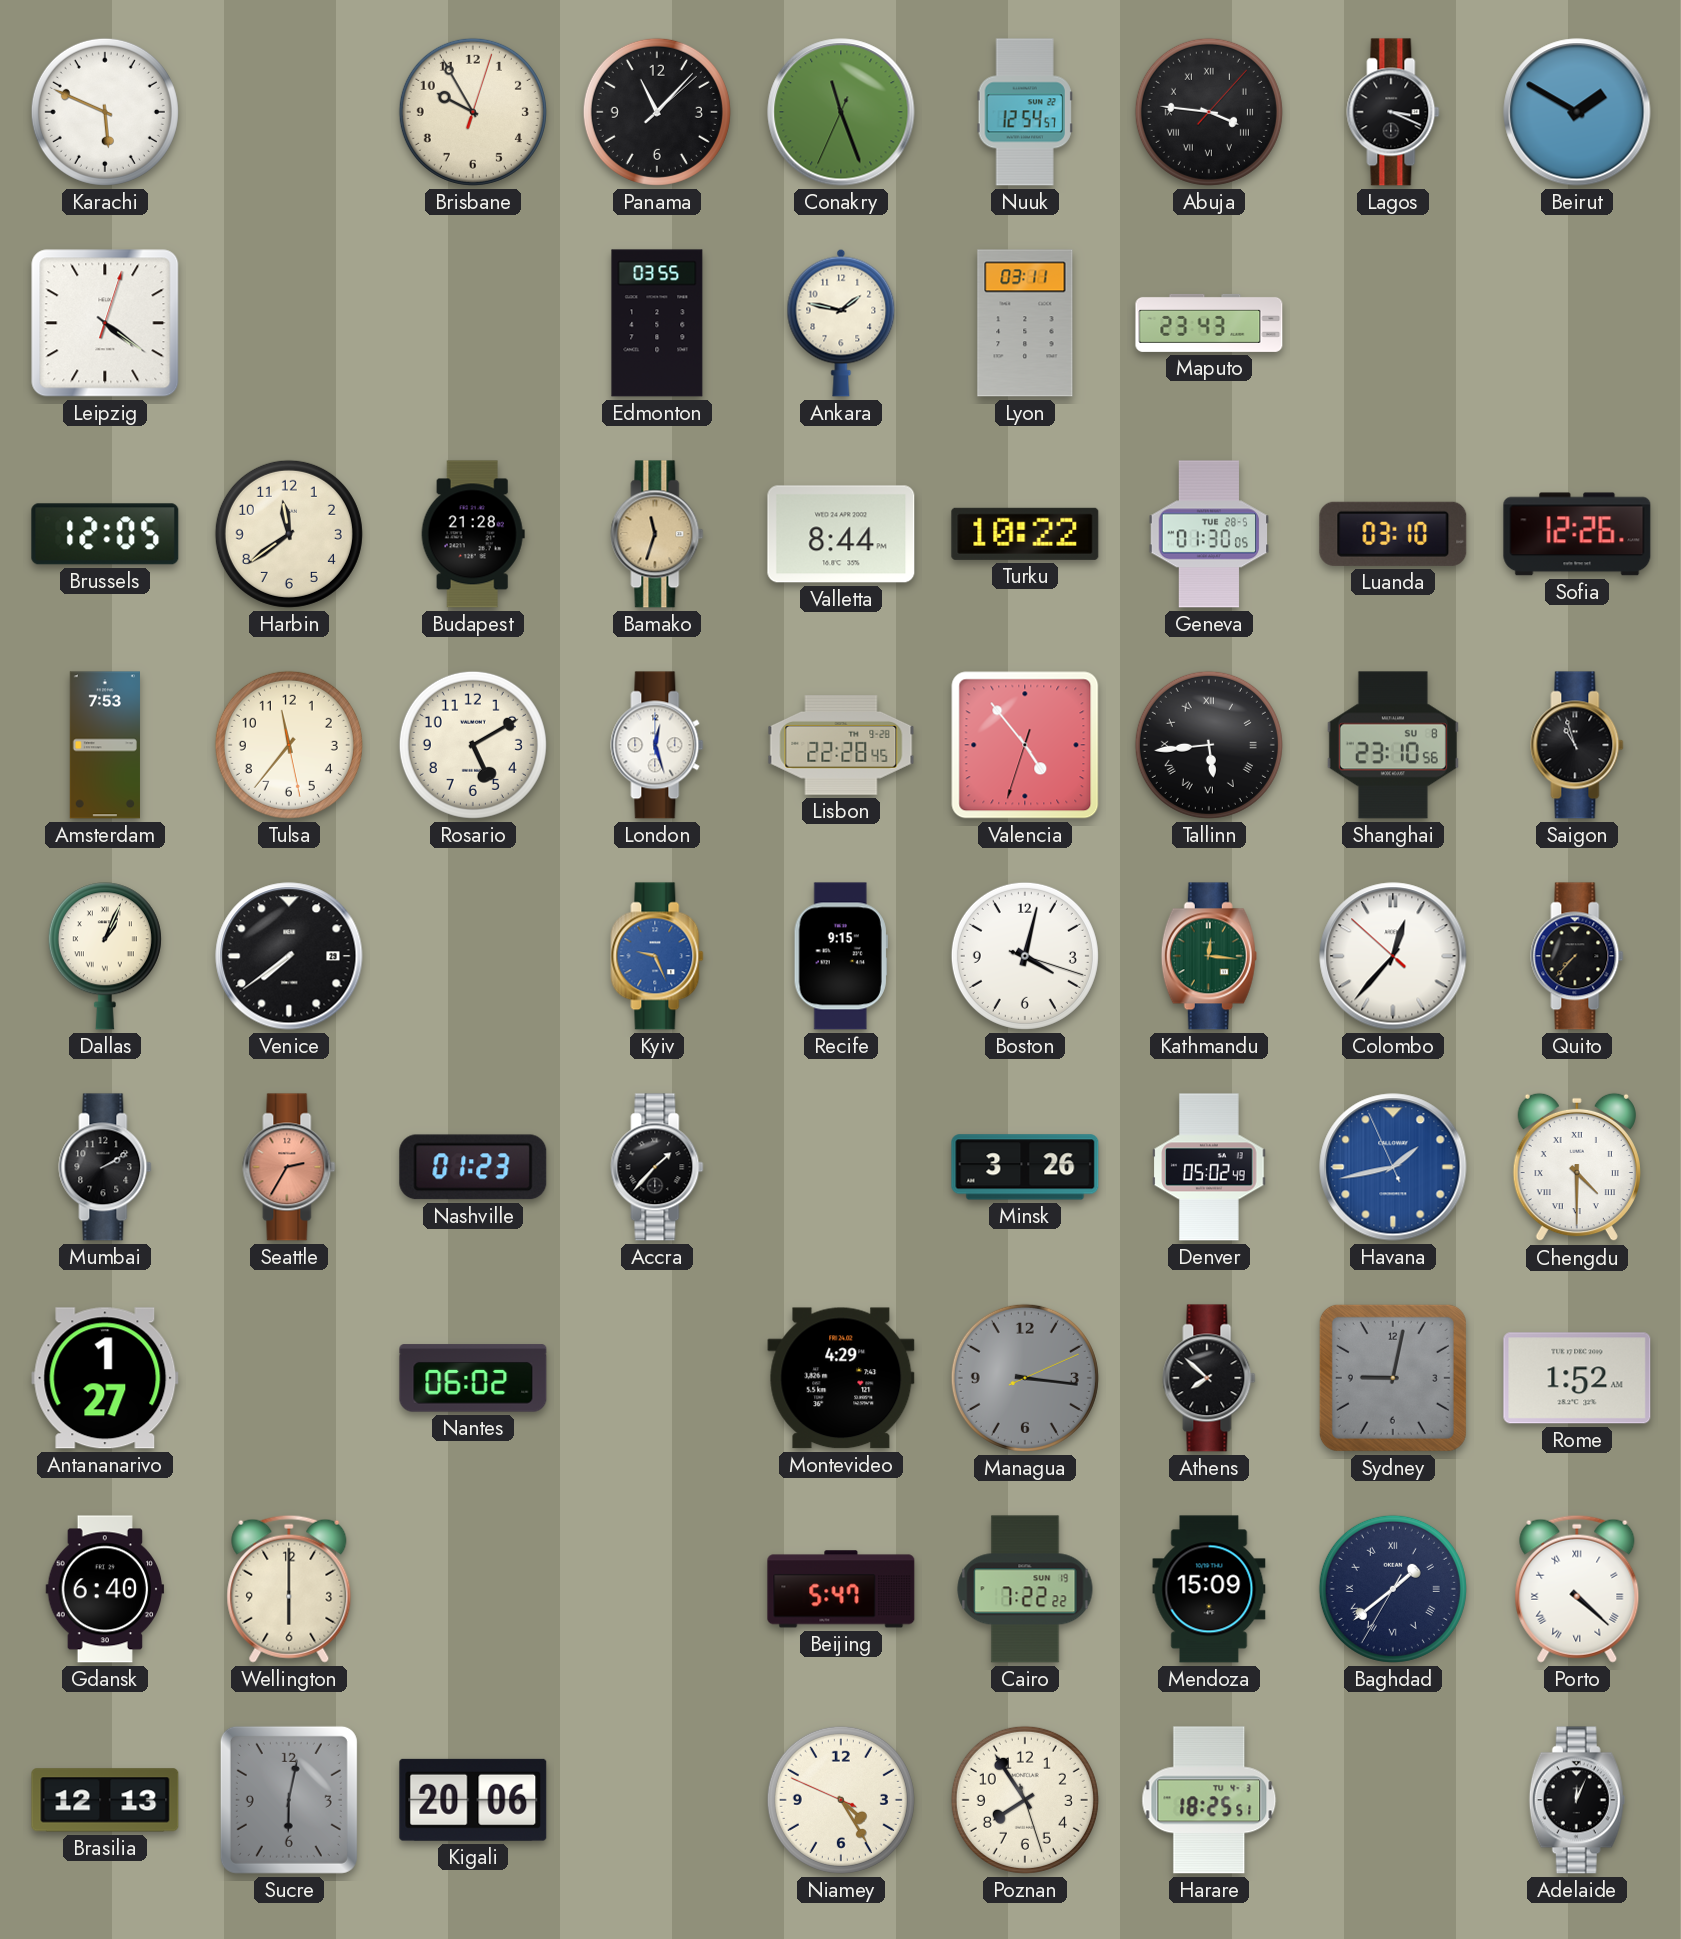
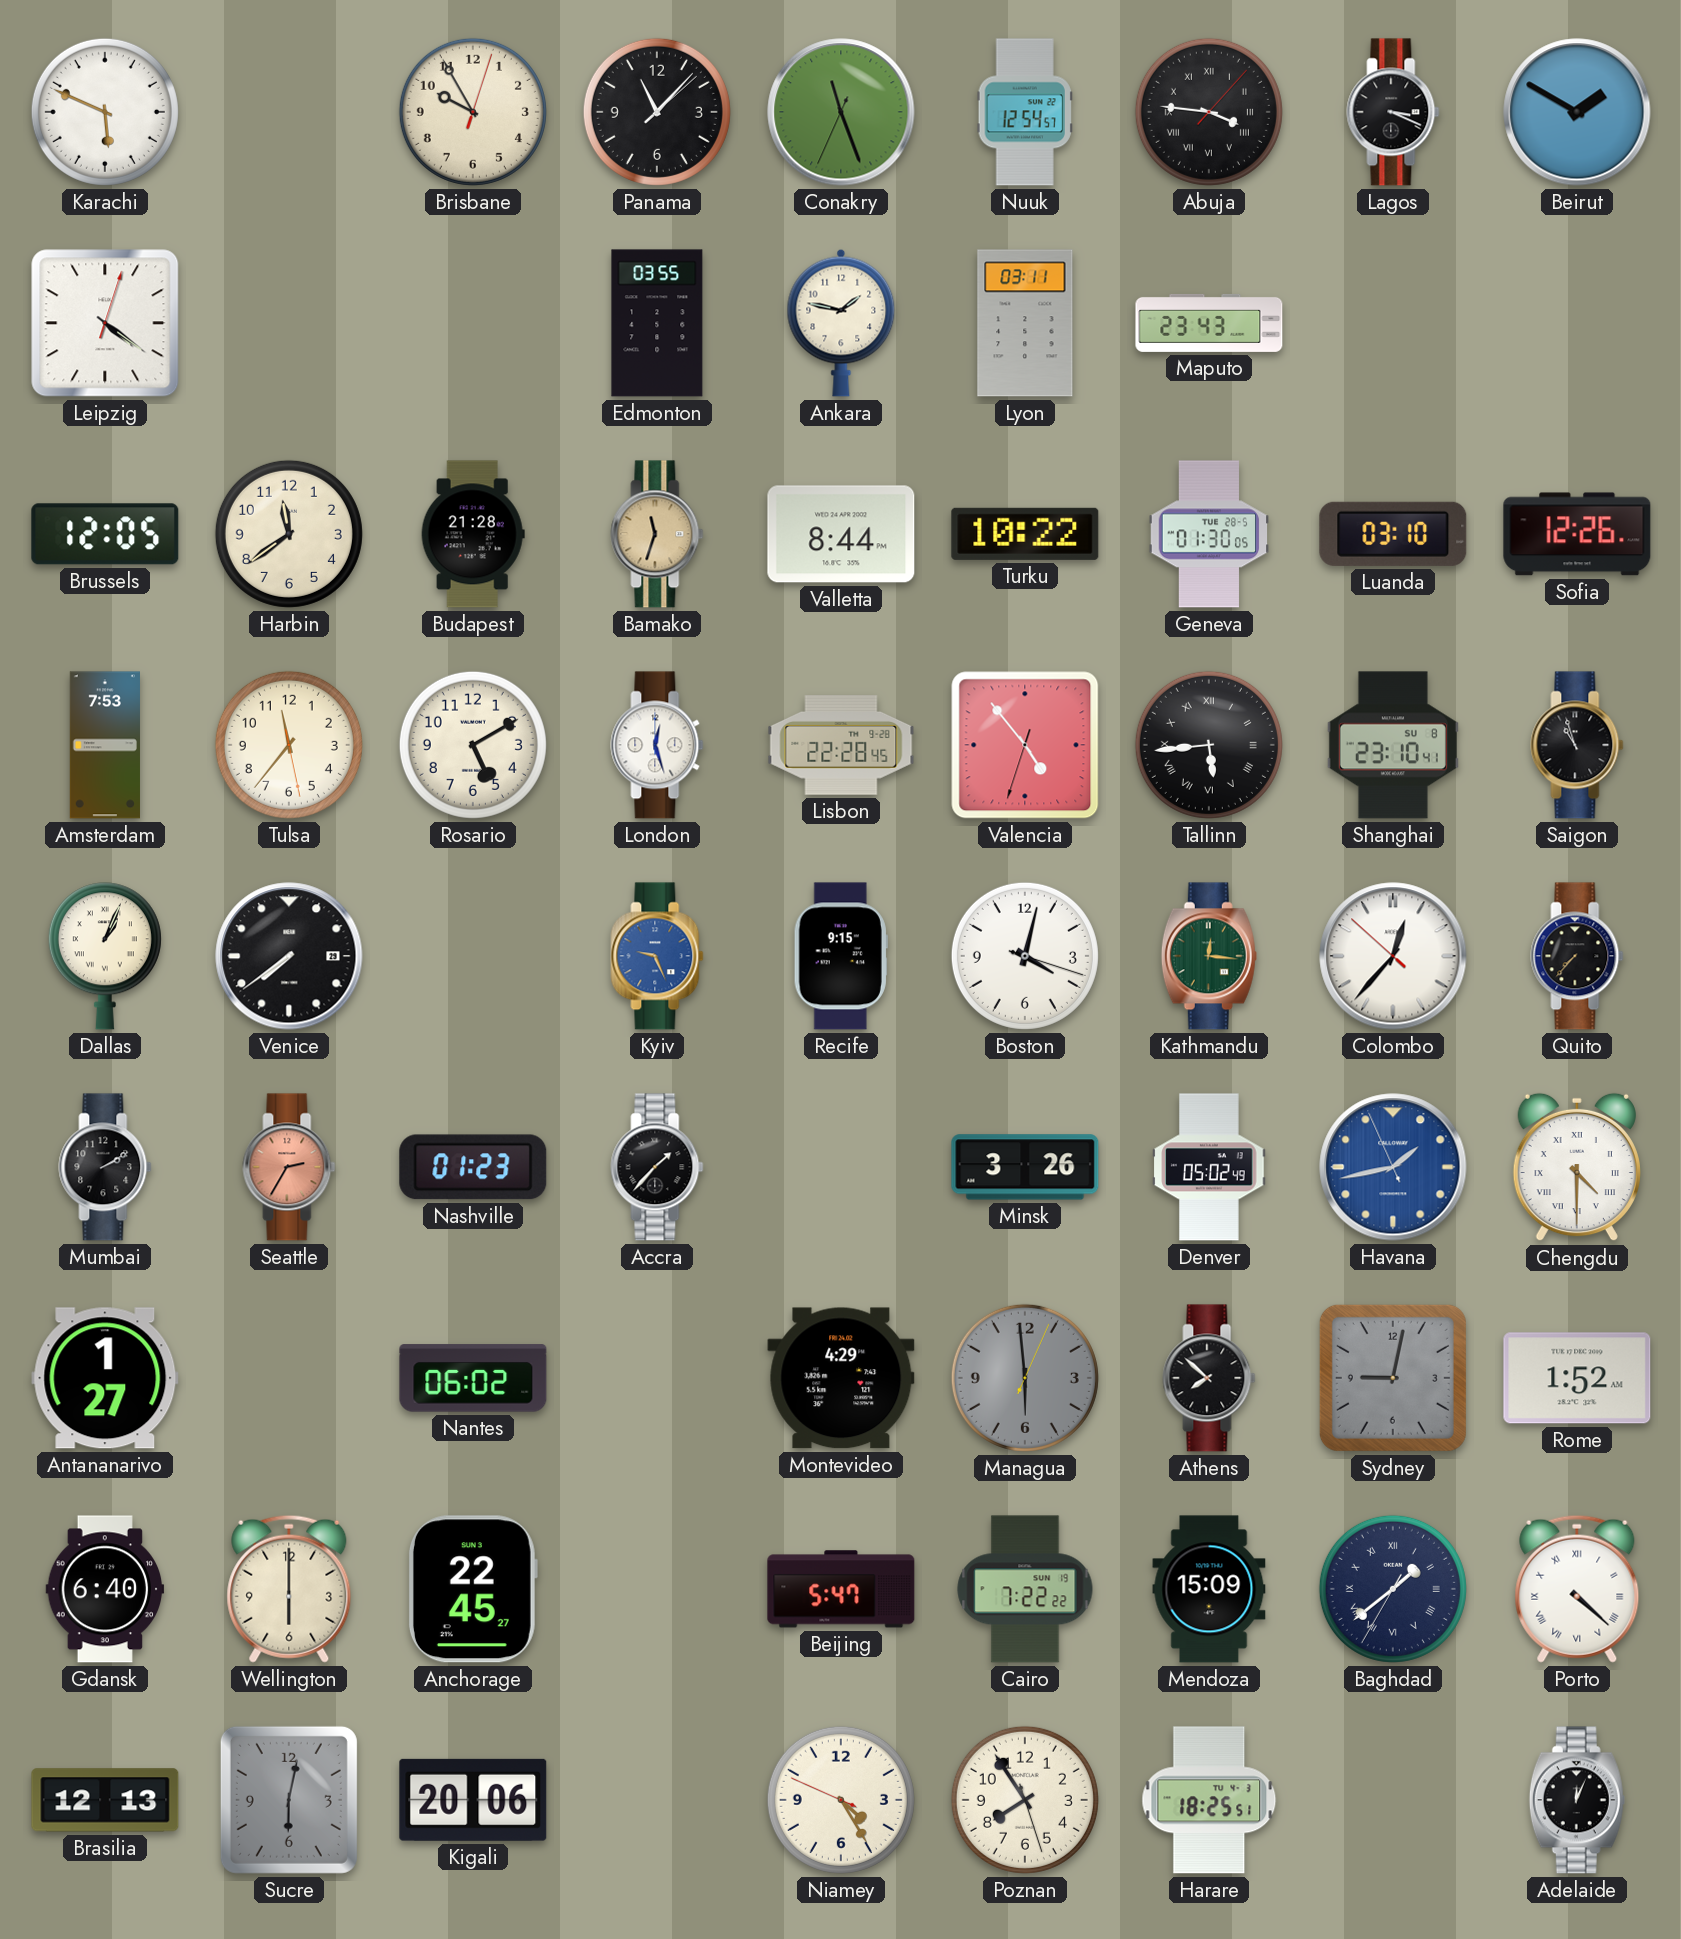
Shanghai: 23:10:56 -> 23:10:41
Managua: 3:16 -> 5:59
Anchorage: none -> 22:45
